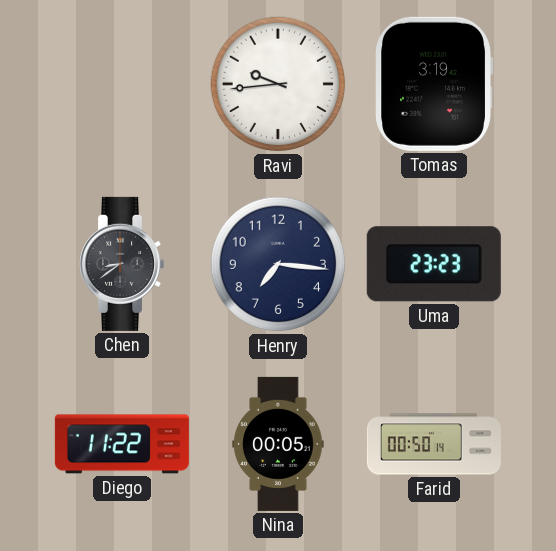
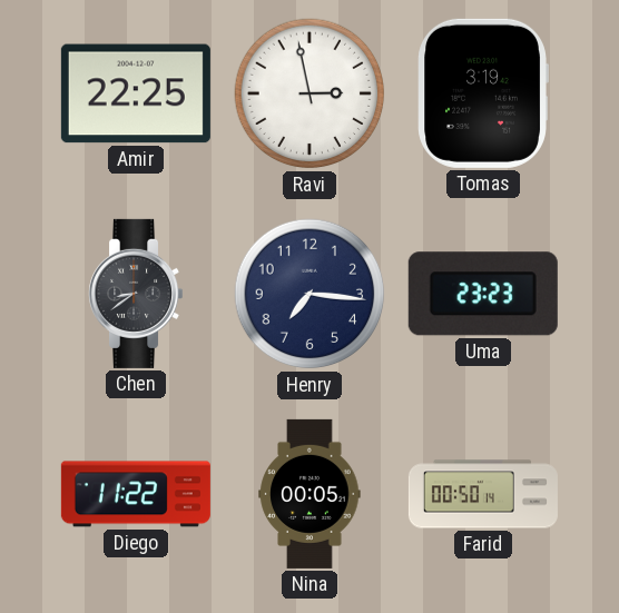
Amir: none -> 22:25
Ravi: 9:44 -> 2:58
